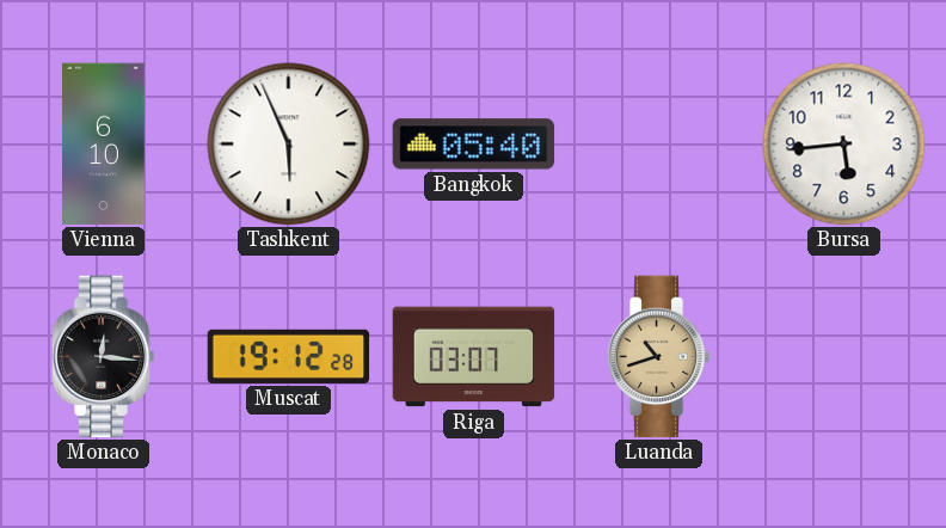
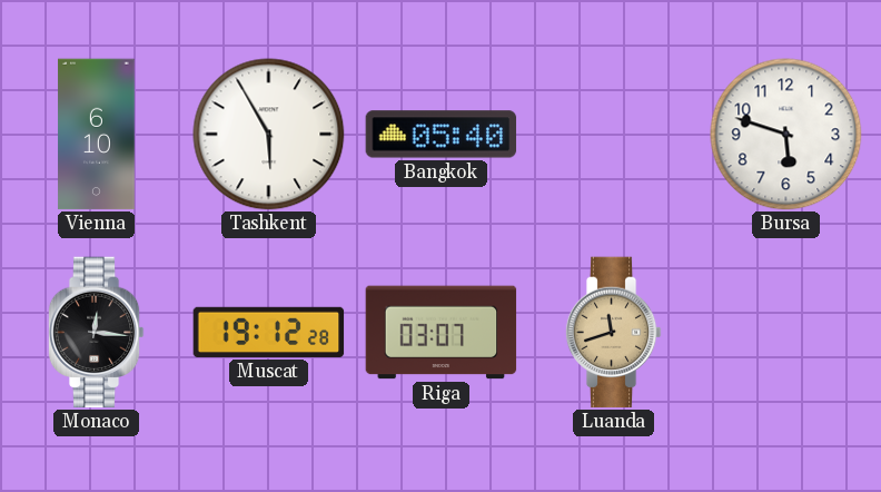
Tashkent: 5:56 -> 5:55
Bursa: 5:44 -> 5:48
Luanda: 10:42 -> 11:42
